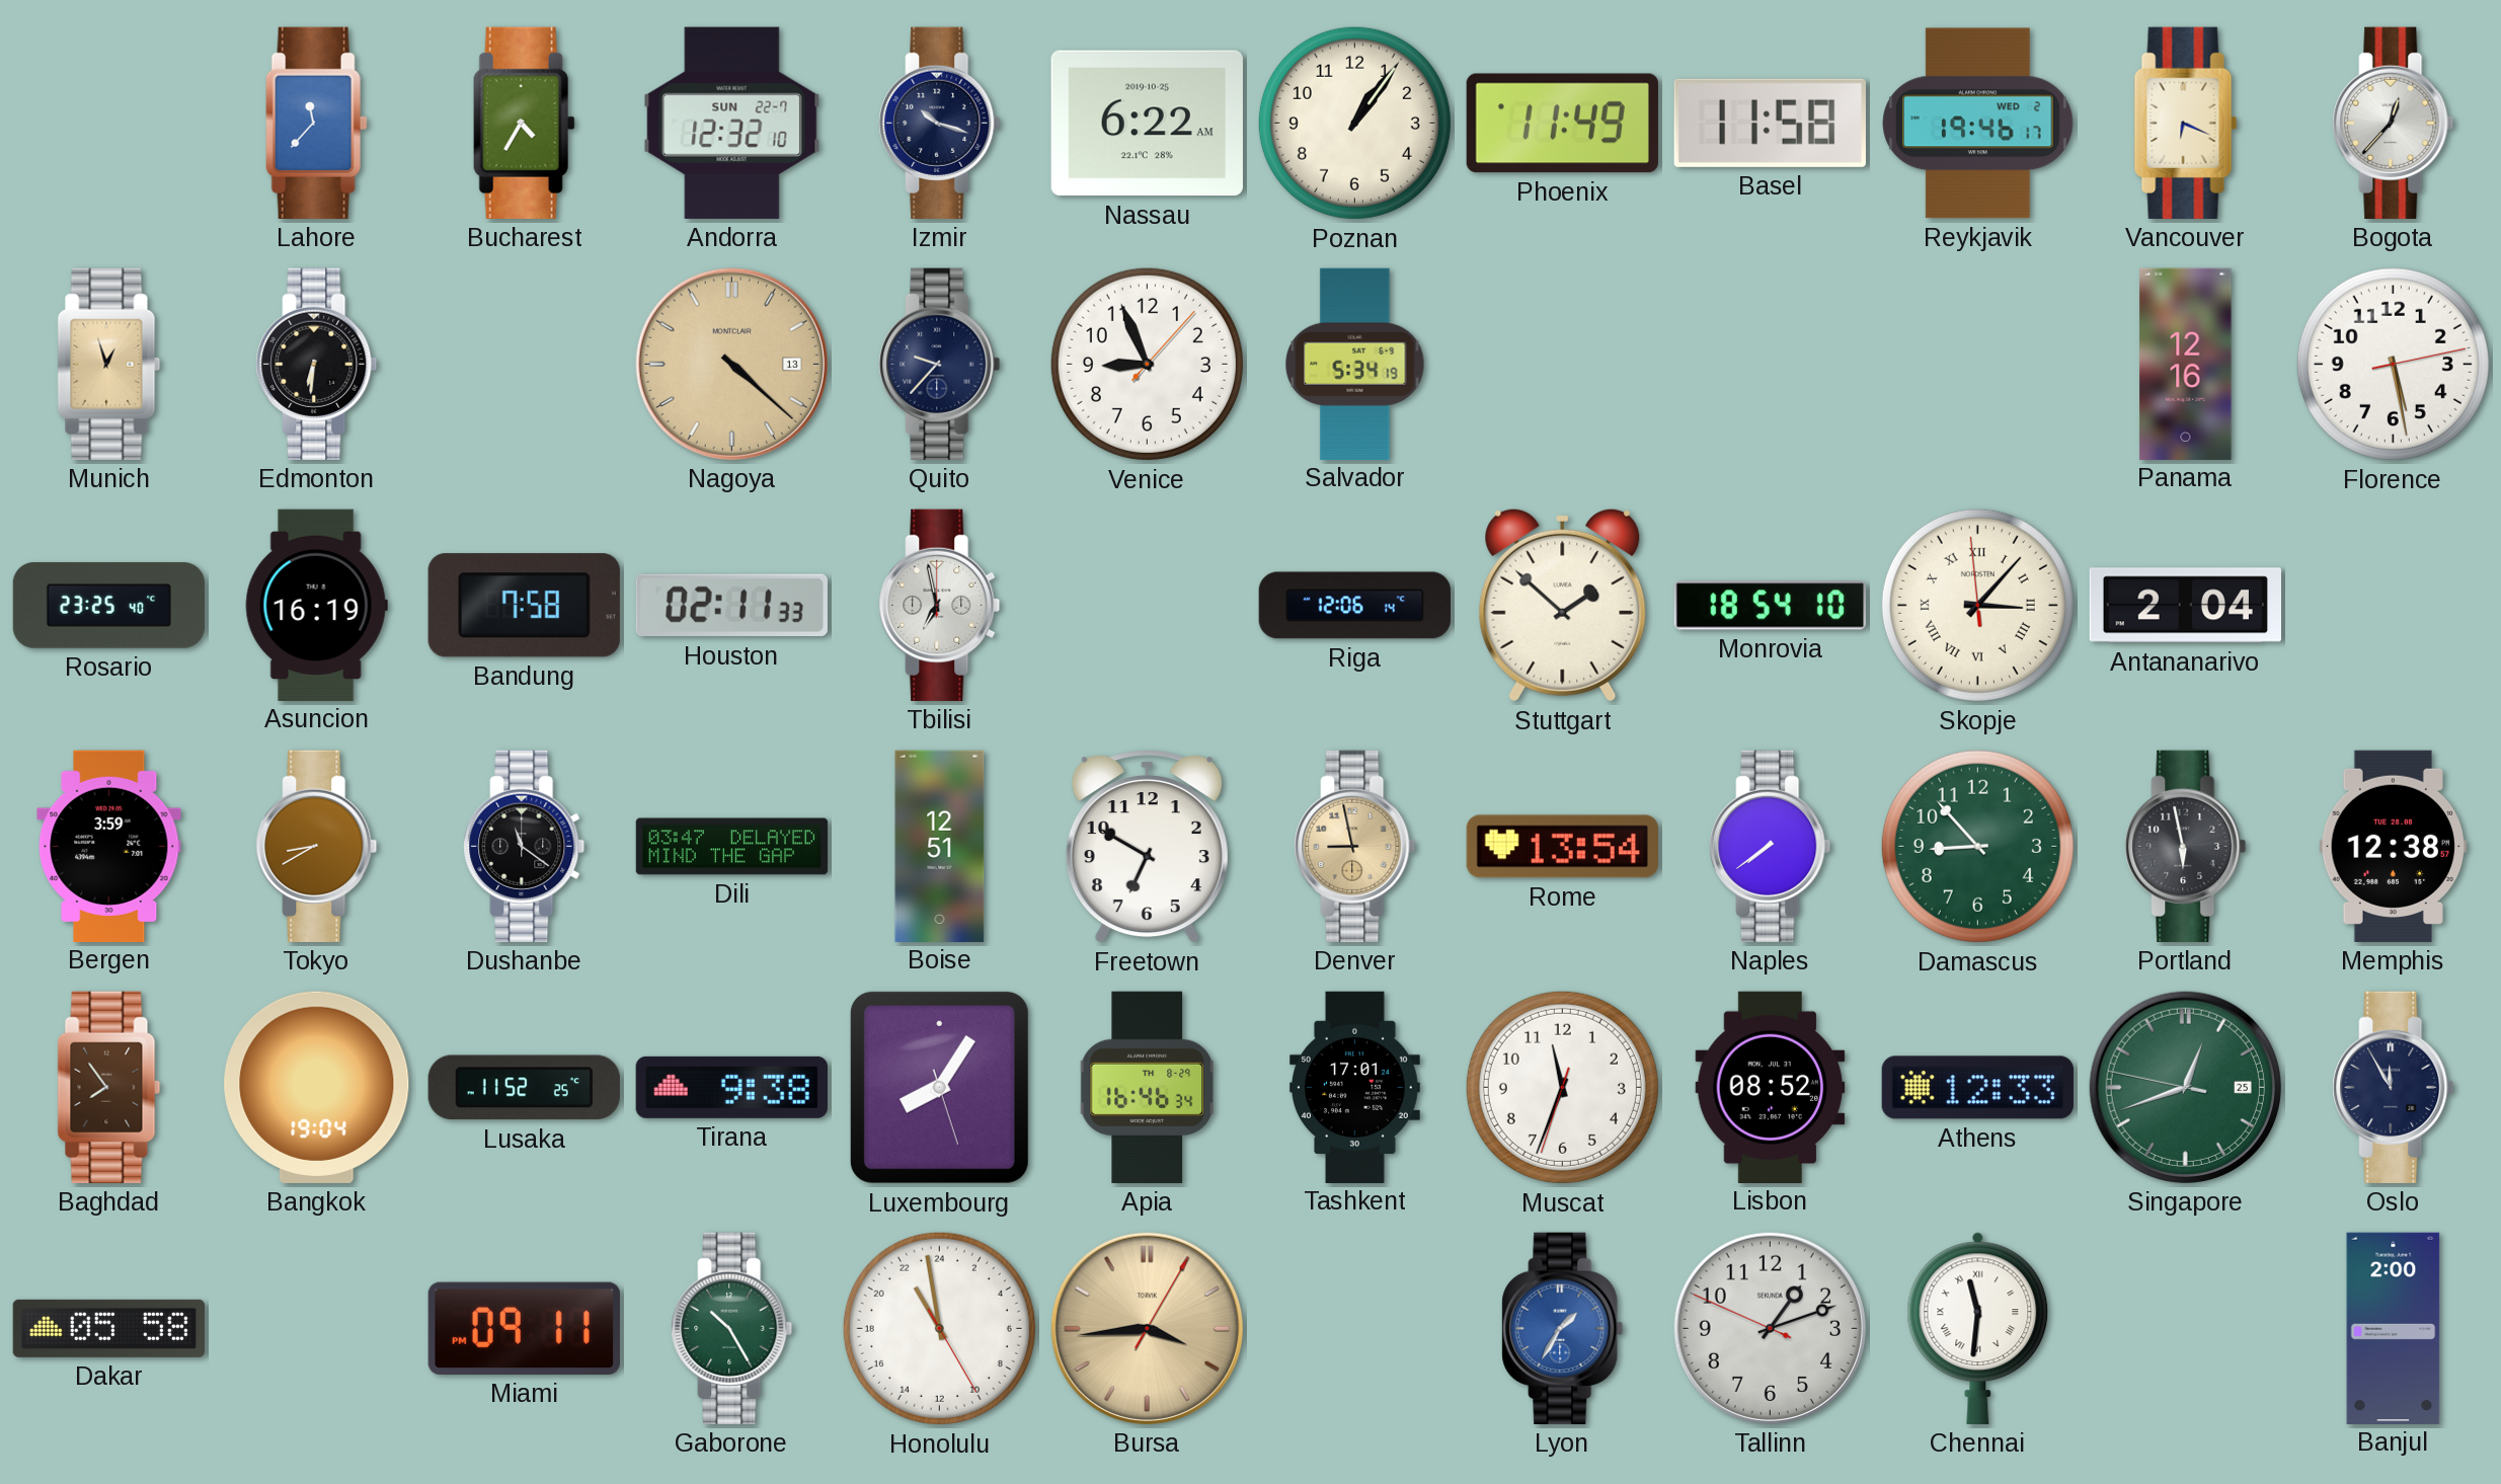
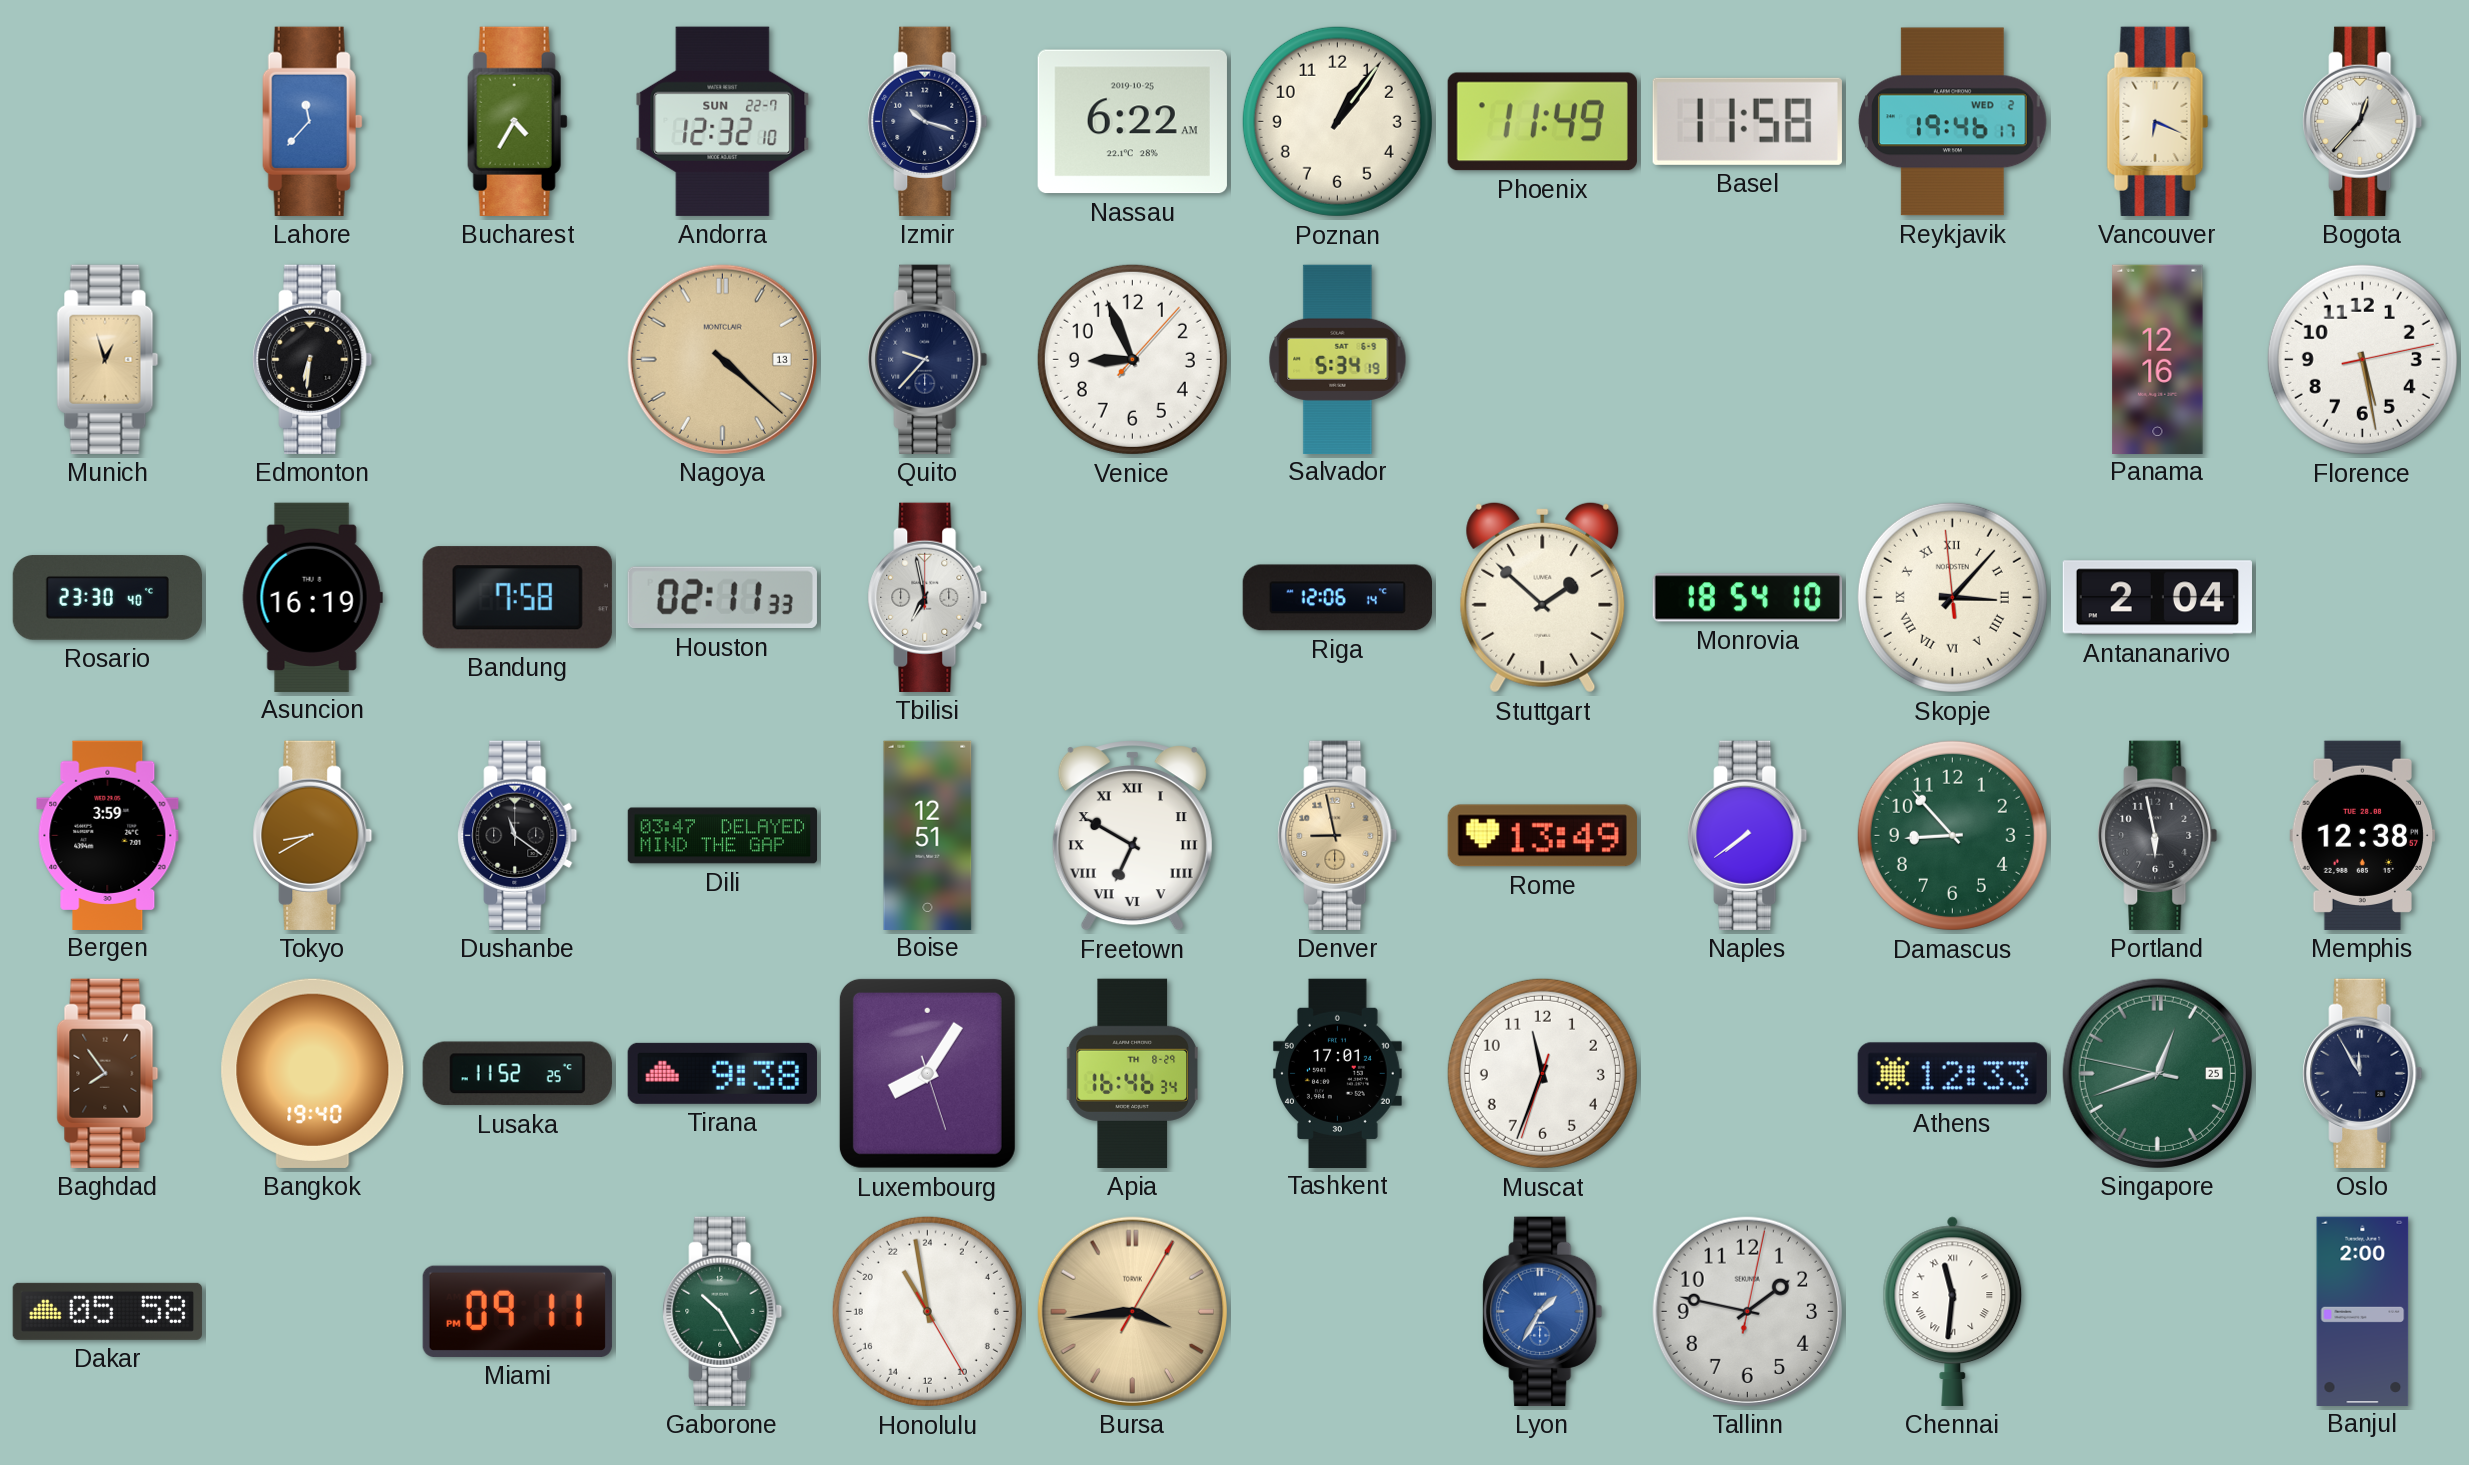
Rosario: 23:25 -> 23:30
Freetown numerals: Arabic -> Roman
Rome: 13:54 -> 13:49
Bangkok: 19:04 -> 19:40
Lisbon: 08:52 -> none
Tallinn: 1:11 -> 1:47
